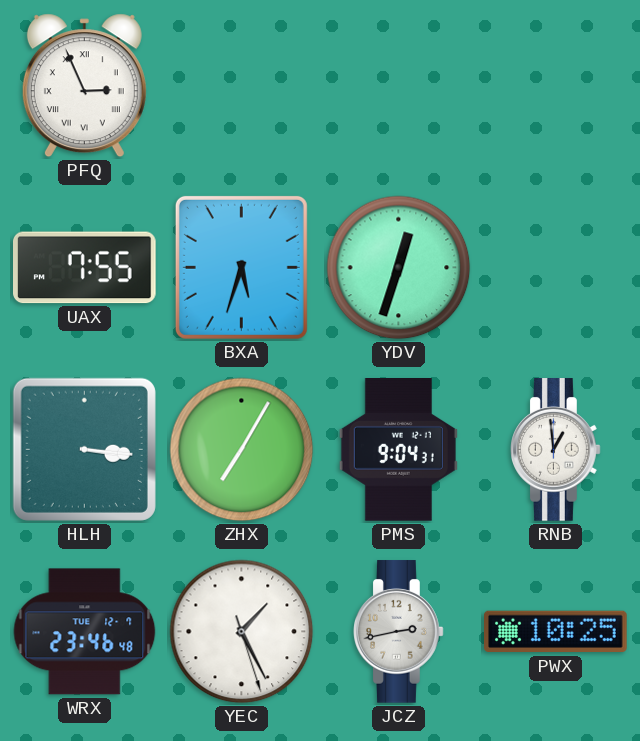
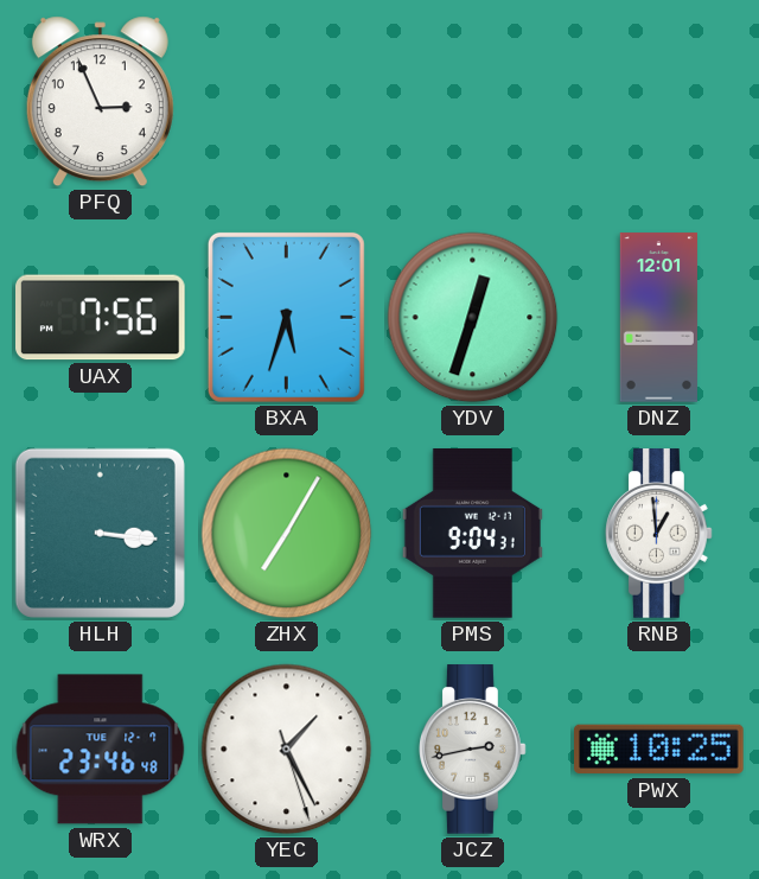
PFQ numerals: Roman -> Arabic
UAX: 7:55 -> 7:56
DNZ: none -> 12:01
